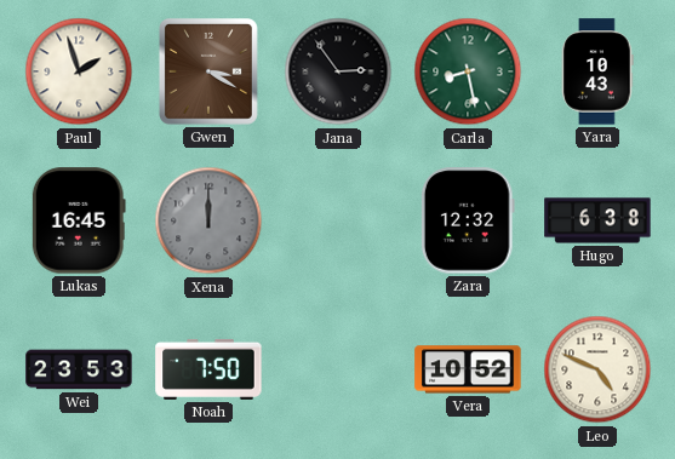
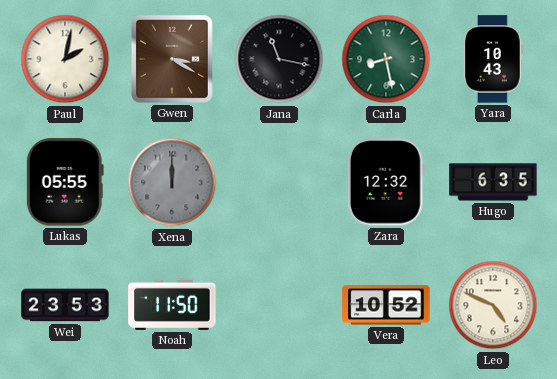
Paul: 1:57 -> 2:02
Jana: 2:54 -> 11:17
Lukas: 16:45 -> 05:55
Hugo: 6:38 -> 6:35
Noah: 7:50 -> 11:50
